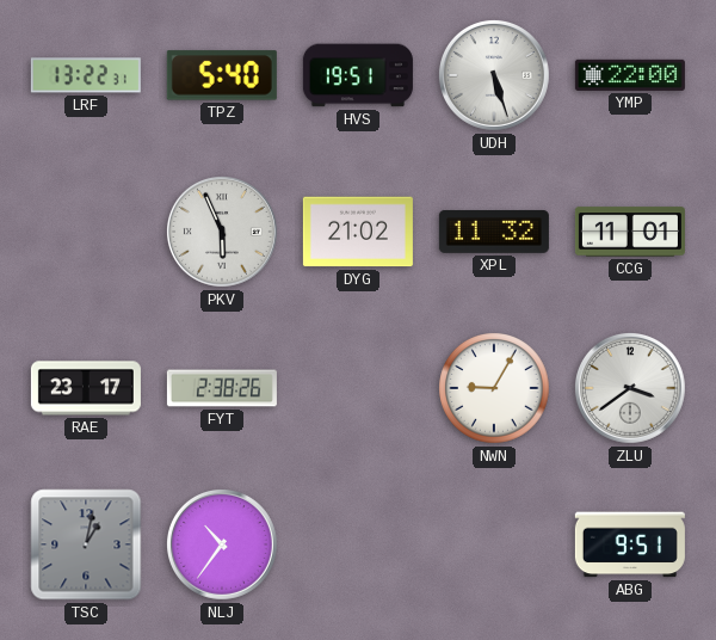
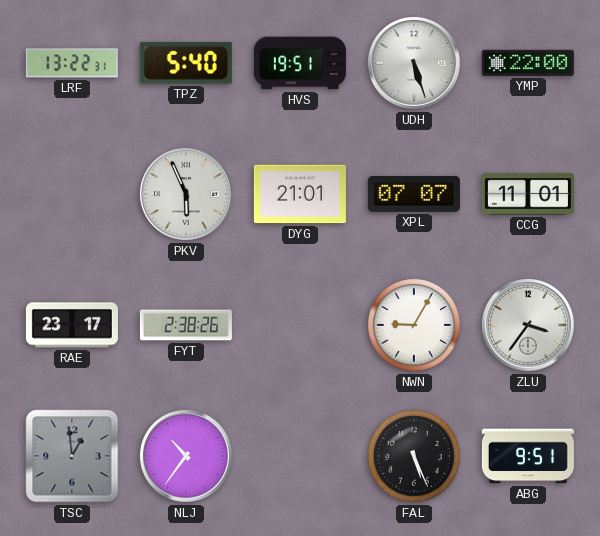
DYG: 21:02 -> 21:01
XPL: 11:32 -> 07:07
ZLU: 3:39 -> 3:36
TSC: 1:02 -> 12:59
FAL: none -> 5:26
